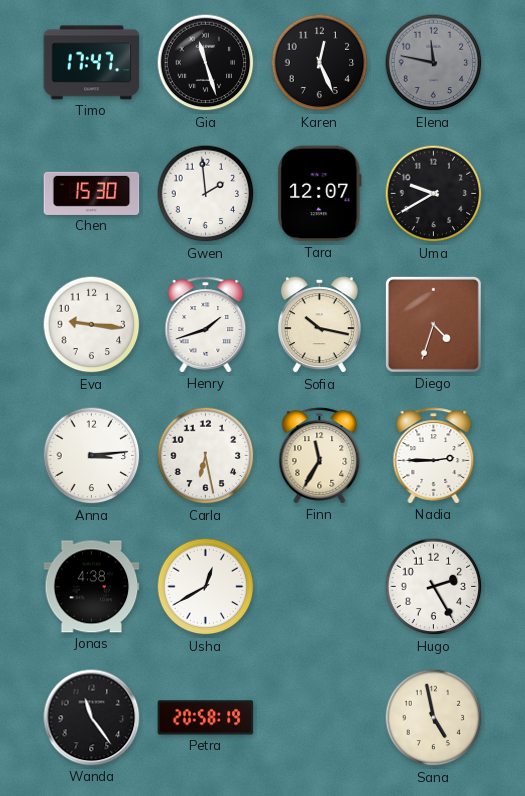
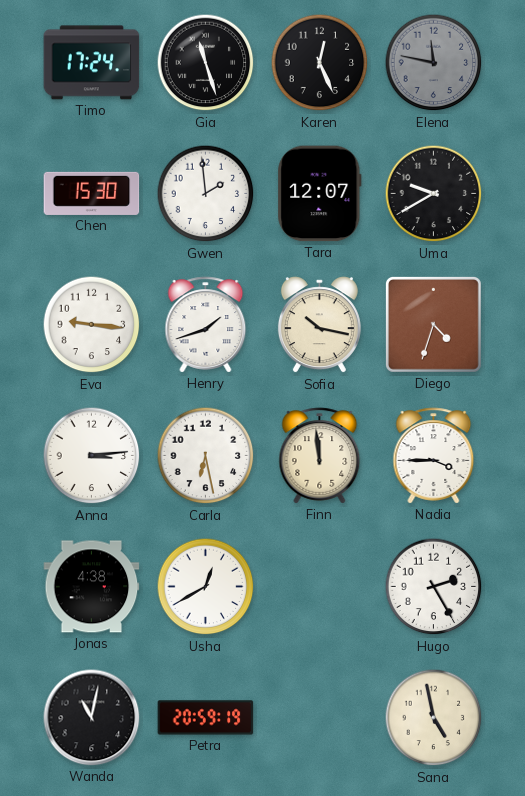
Timo: 17:47 -> 17:24
Finn: 11:35 -> 11:59
Nadia: 2:45 -> 3:45
Wanda: 11:24 -> 11:02
Petra: 20:58 -> 20:59
